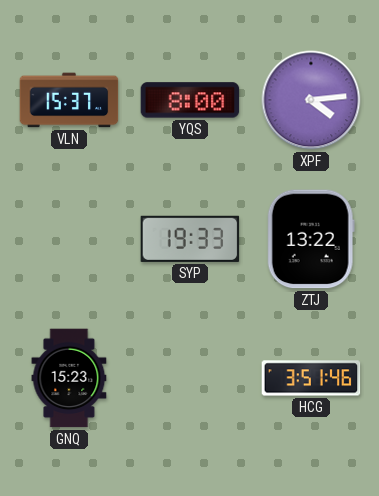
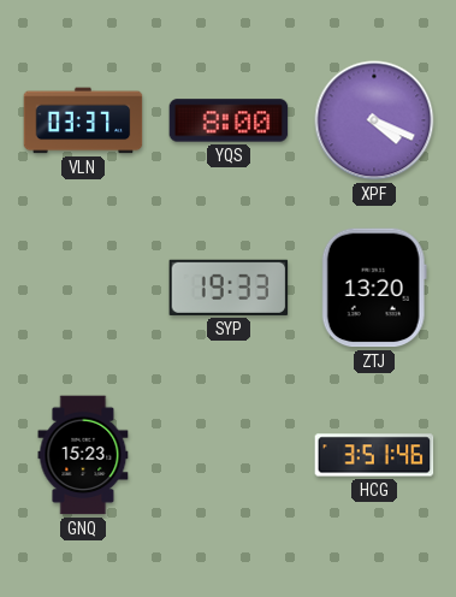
VLN: 15:37 -> 03:37
XPF: 4:14 -> 4:19
ZTJ: 13:22 -> 13:20
